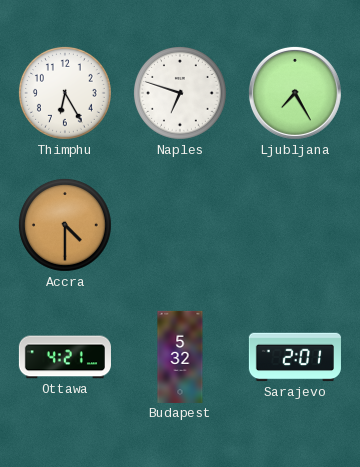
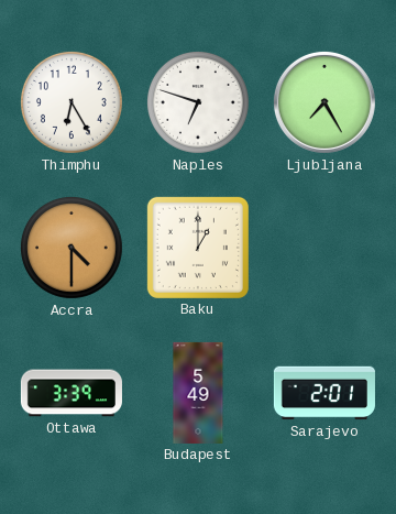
Baku: none -> 1:00
Ottawa: 4:21 -> 3:39
Budapest: 5:32 -> 5:49
